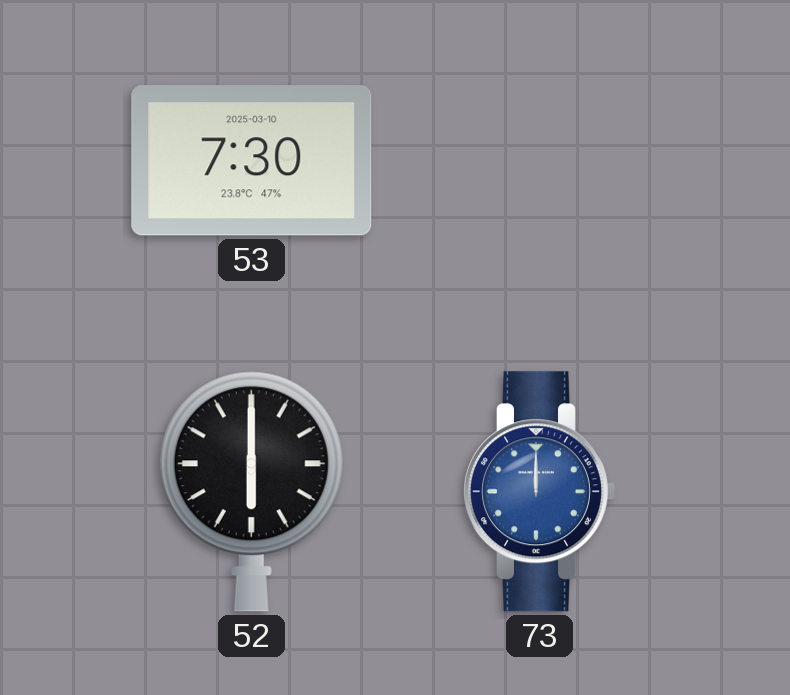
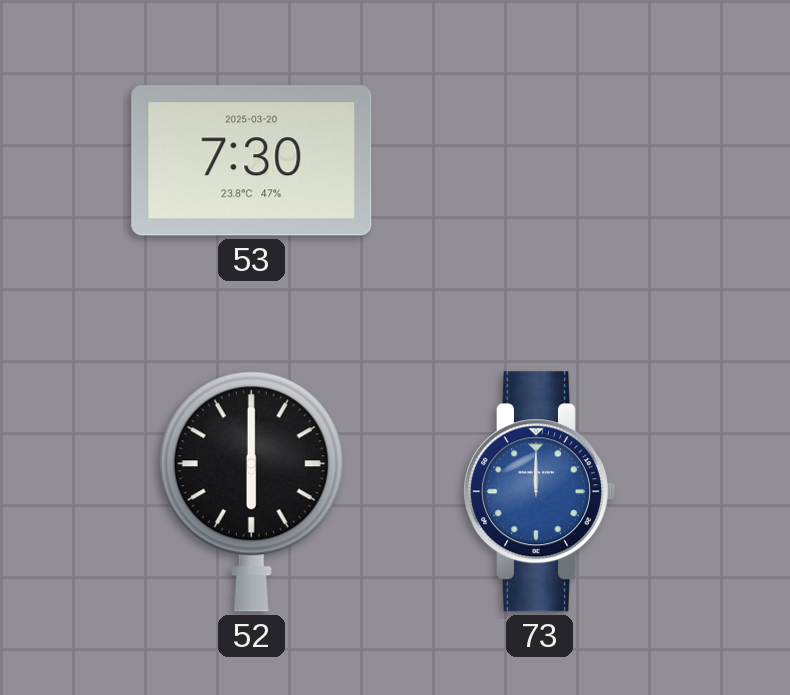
53 date: 2025-03-10 -> 2025-03-20
